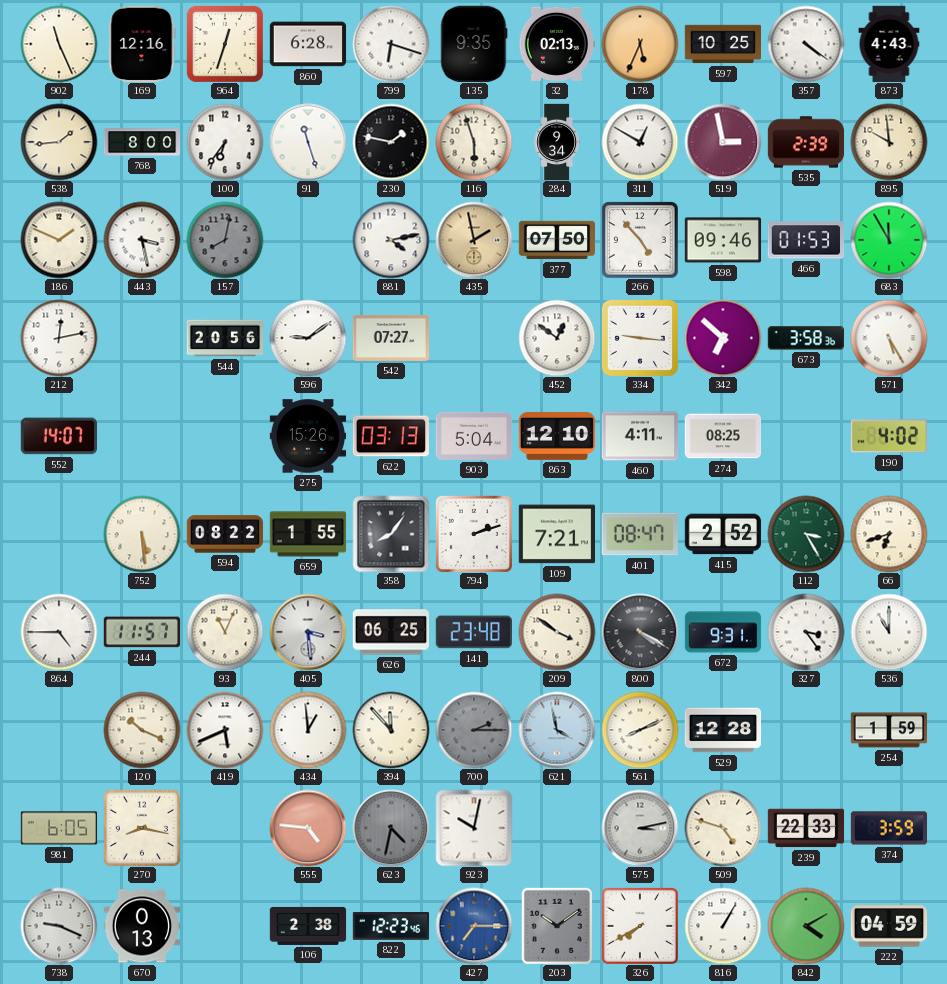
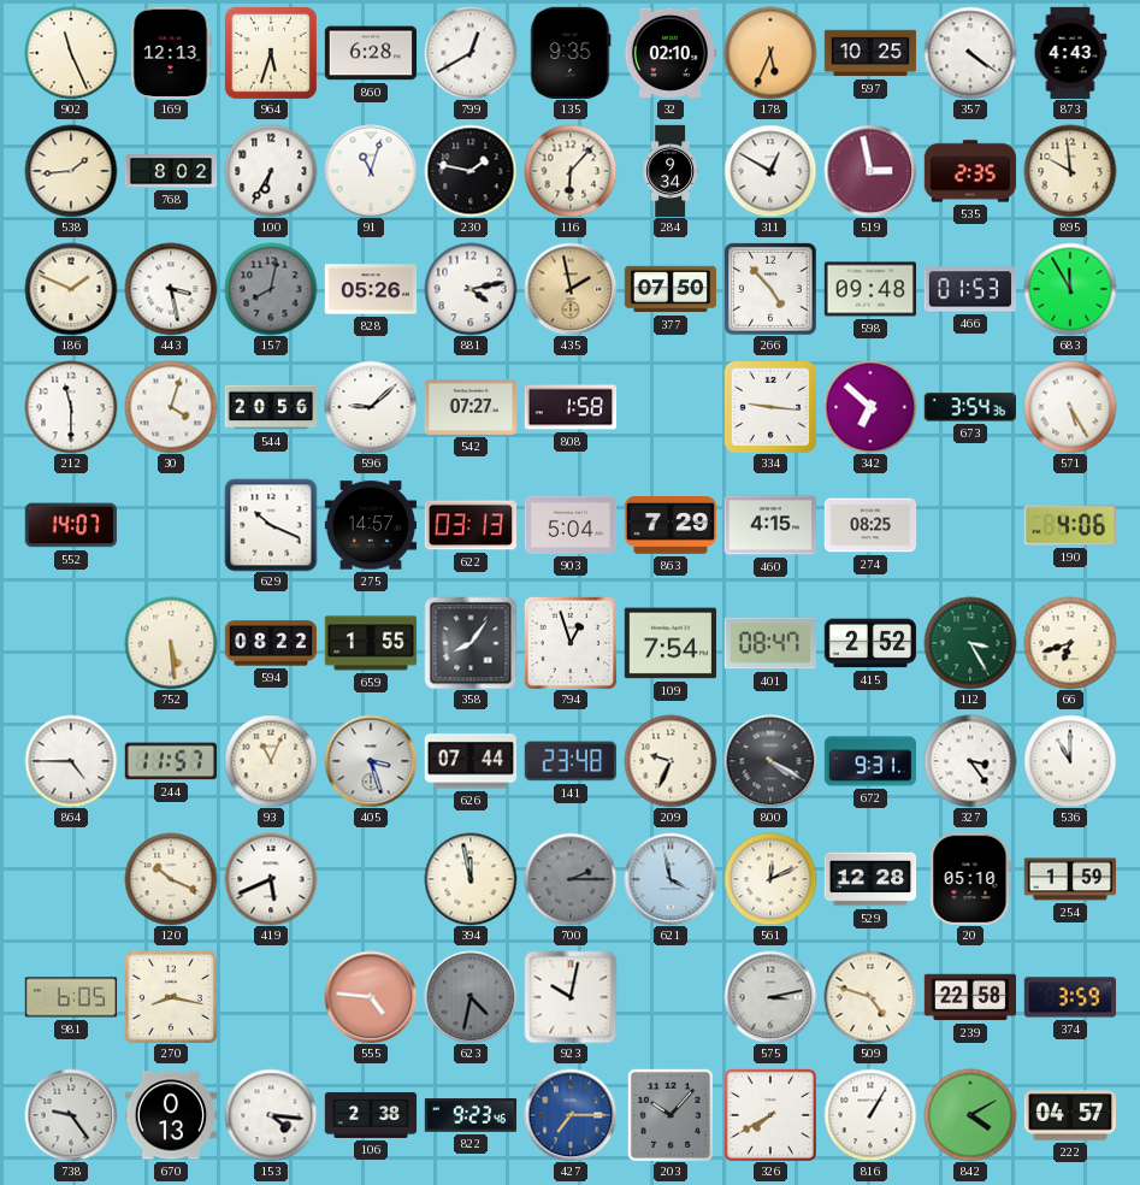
169: 12:16 -> 12:13
964: 12:33 -> 5:33
799: 6:18 -> 12:40
32: 02:13 -> 02:10
768: 8:00 -> 8:02
100: 6:36 -> 6:35
91: 11:27 -> 11:03
116: 5:57 -> 6:07
535: 2:39 -> 2:35
828: none -> 05:26
598: 09:46 -> 09:48
212: 12:13 -> 11:30
30: none -> 4:03
596: 9:09 -> 9:08
808: none -> 1:58
452: 12:51 -> none
673: 3:58 -> 3:54
629: none -> 10:19
275: 15:26 -> 14:57
863: 12:10 -> 7:29
460: 4:11 -> 4:15
190: 4:02 -> 4:06
794: 2:12 -> 12:57
109: 7:21 -> 7:54
405: 3:29 -> 3:27
626: 06:25 -> 07:44
209: 3:51 -> 9:34
434: 12:59 -> none
394: 11:53 -> 11:58
561: 8:11 -> 12:11
20: none -> 05:10
239: 22:33 -> 22:58
738: 9:19 -> 9:24
153: none -> 4:16
822: 12:23 -> 9:23
203: 10:09 -> 10:07
222: 04:59 -> 04:57
